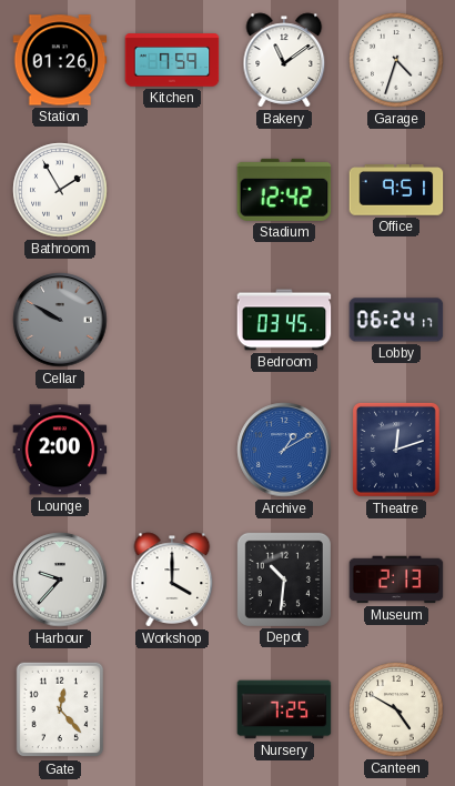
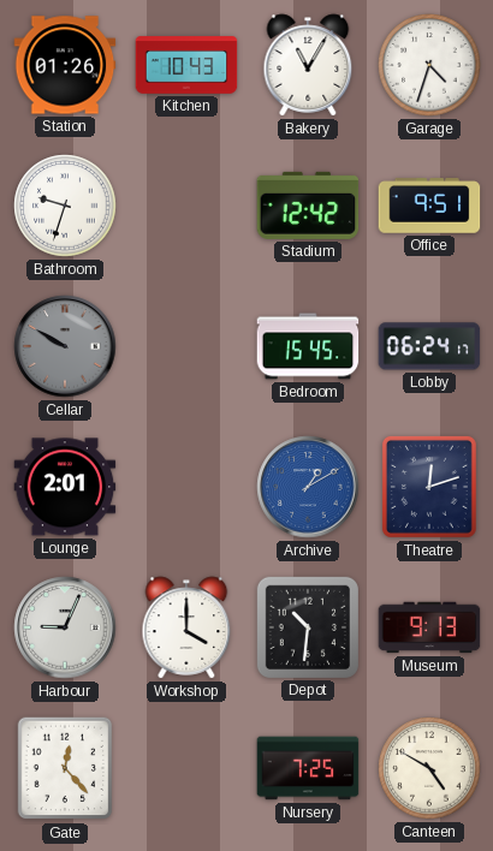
Kitchen: 7:59 -> 10:43
Bakery: 11:09 -> 11:05
Bathroom: 1:55 -> 9:33
Bedroom: 03:45 -> 15:45
Lounge: 2:00 -> 2:01
Harbour: 9:37 -> 9:04
Museum: 2:13 -> 9:13
